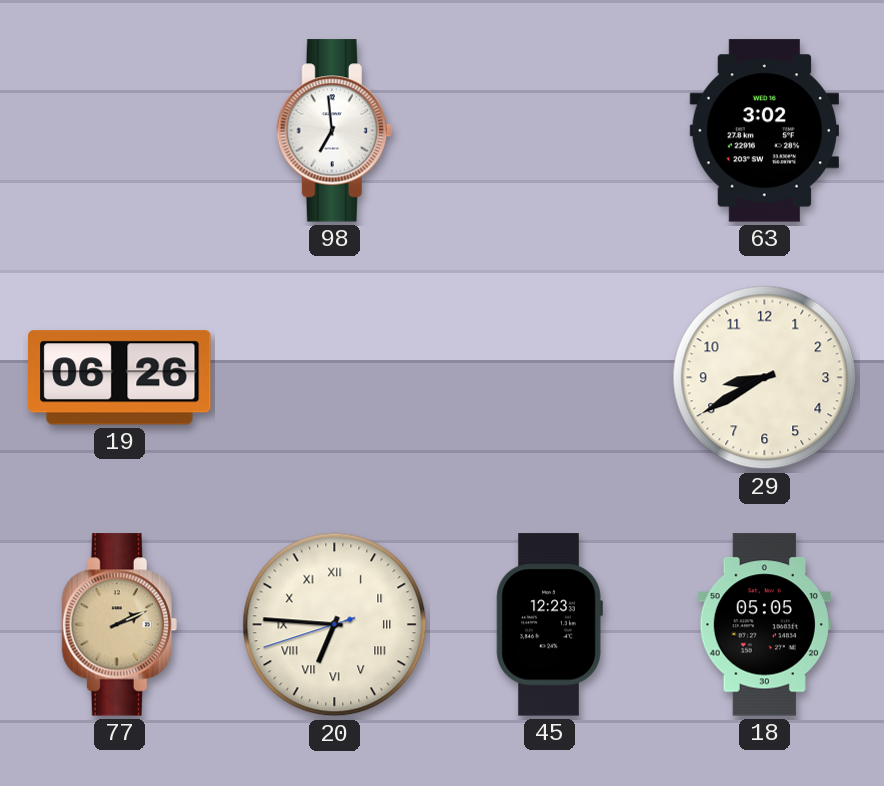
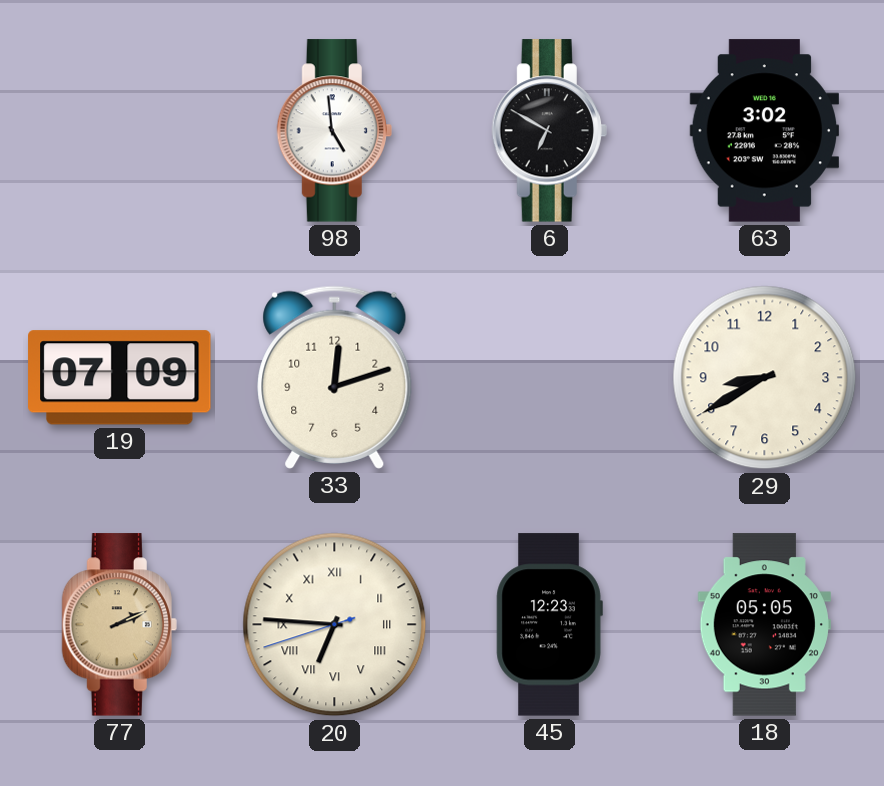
98: 6:59 -> 4:59
6: none -> 6:50
19: 06:26 -> 07:09
33: none -> 12:12
